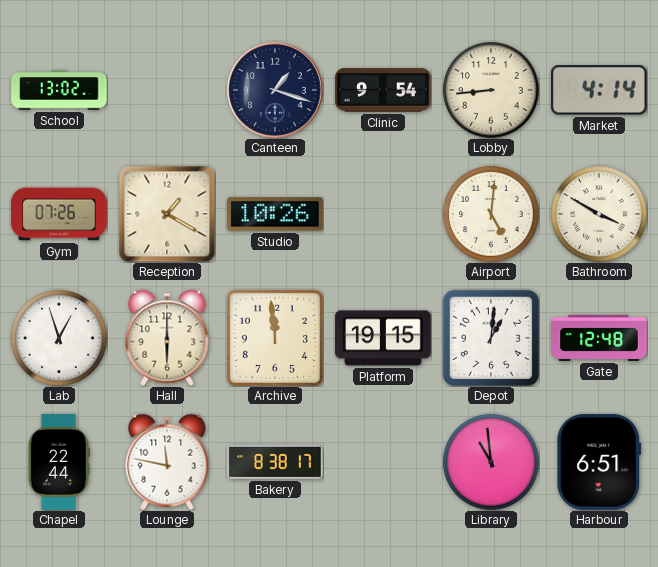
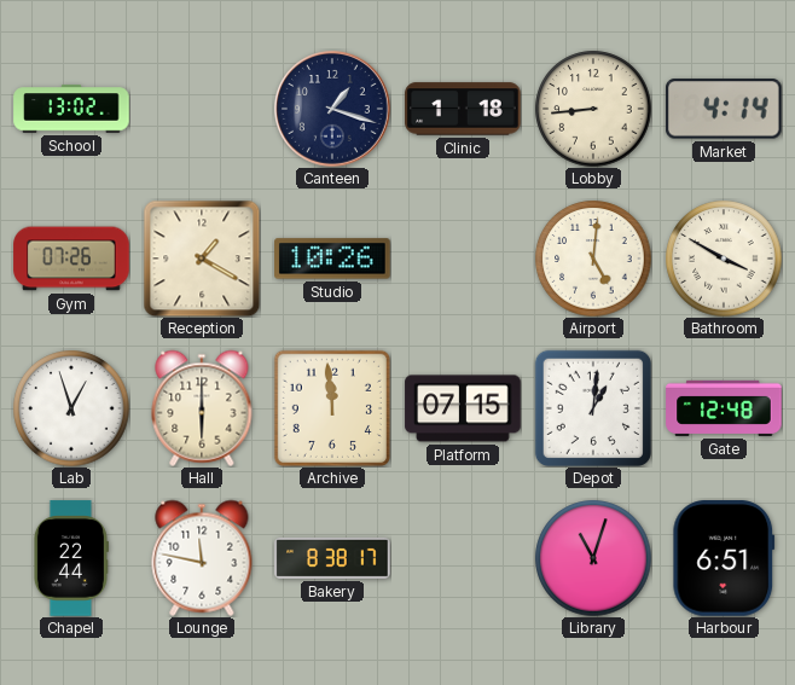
Clinic: 9:54 -> 1:18
Platform: 19:15 -> 07:15
Library: 10:59 -> 11:03
